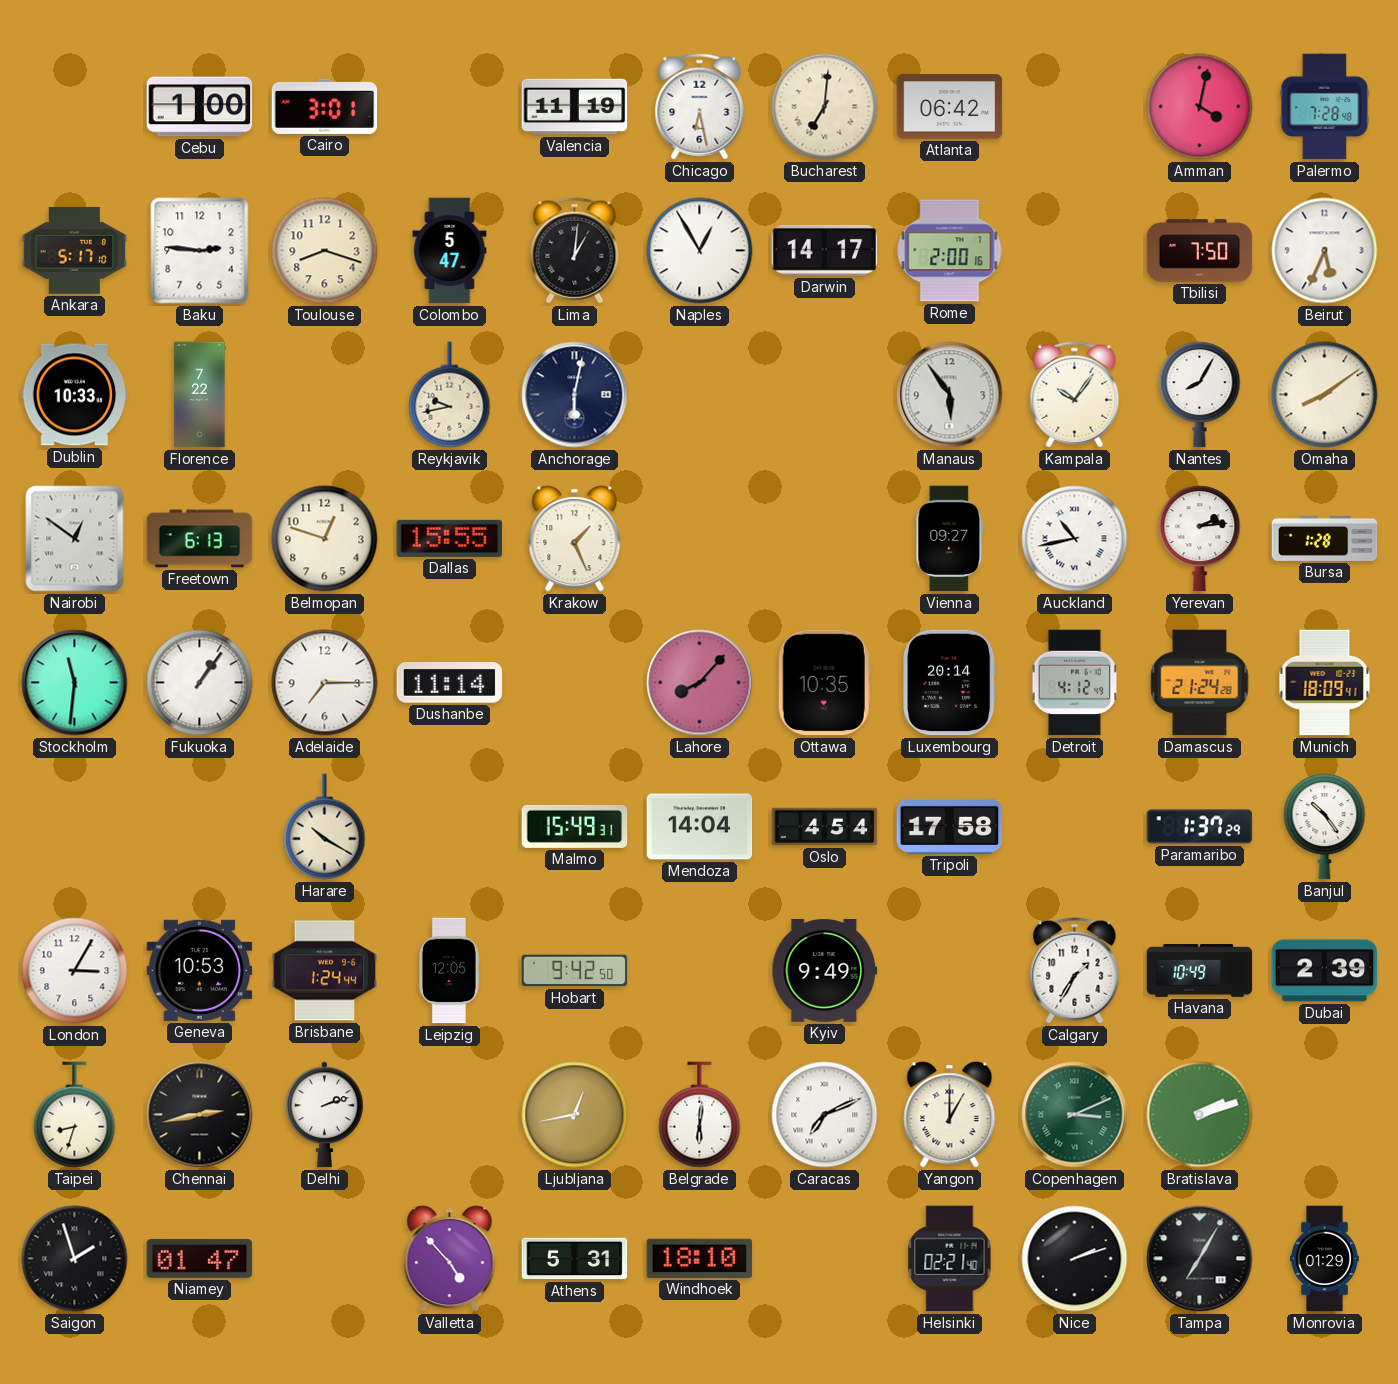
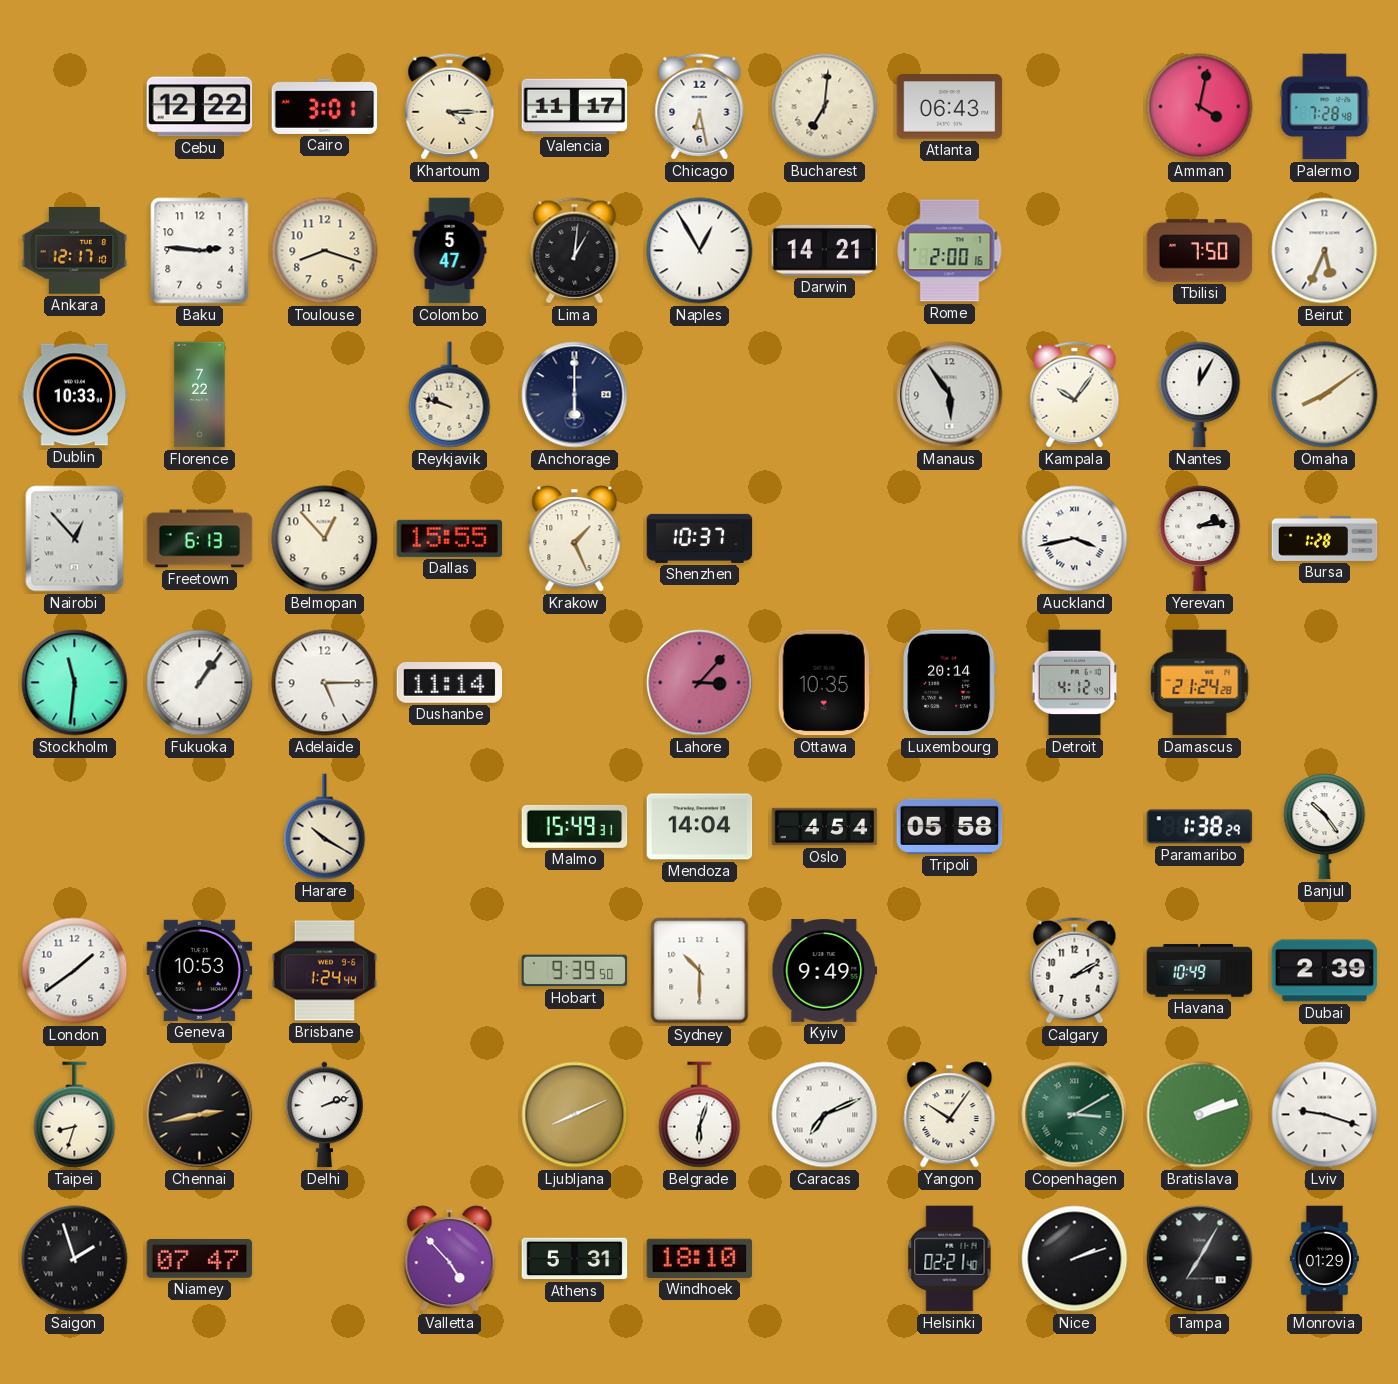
Cebu: 1:00 -> 12:22
Khartoum: none -> 4:15
Valencia: 11:19 -> 11:17
Atlanta: 06:42 -> 06:43
Ankara: 5:17 -> 12:17
Darwin: 14:17 -> 14:21
Reykjavik: 9:43 -> 9:48
Anchorage: 6:02 -> 6:00
Nantes: 8:05 -> 12:05
Nairobi: 12:51 -> 12:53
Belmopan: 12:48 -> 12:53
Shenzhen: none -> 10:37
Vienna: 09:27 -> none
Auckland: 10:43 -> 3:43
Adelaide: 7:15 -> 5:15
Lahore: 8:07 -> 3:07
Munich: 18:09 -> none
Tripoli: 17:58 -> 05:58
Paramaribo: 1:37 -> 1:38
London: 3:05 -> 1:39
Leipzig: 12:05 -> none
Hobart: 9:42 -> 9:39
Sydney: none -> 10:30
Calgary: 1:35 -> 2:10
Ljubljana: 12:43 -> 8:11
Belgrade: 6:01 -> 6:03
Yangon: 1:00 -> 10:06
Copenhagen: 3:11 -> 3:10
Lviv: none -> 9:18
Niamey: 01:47 -> 07:47
